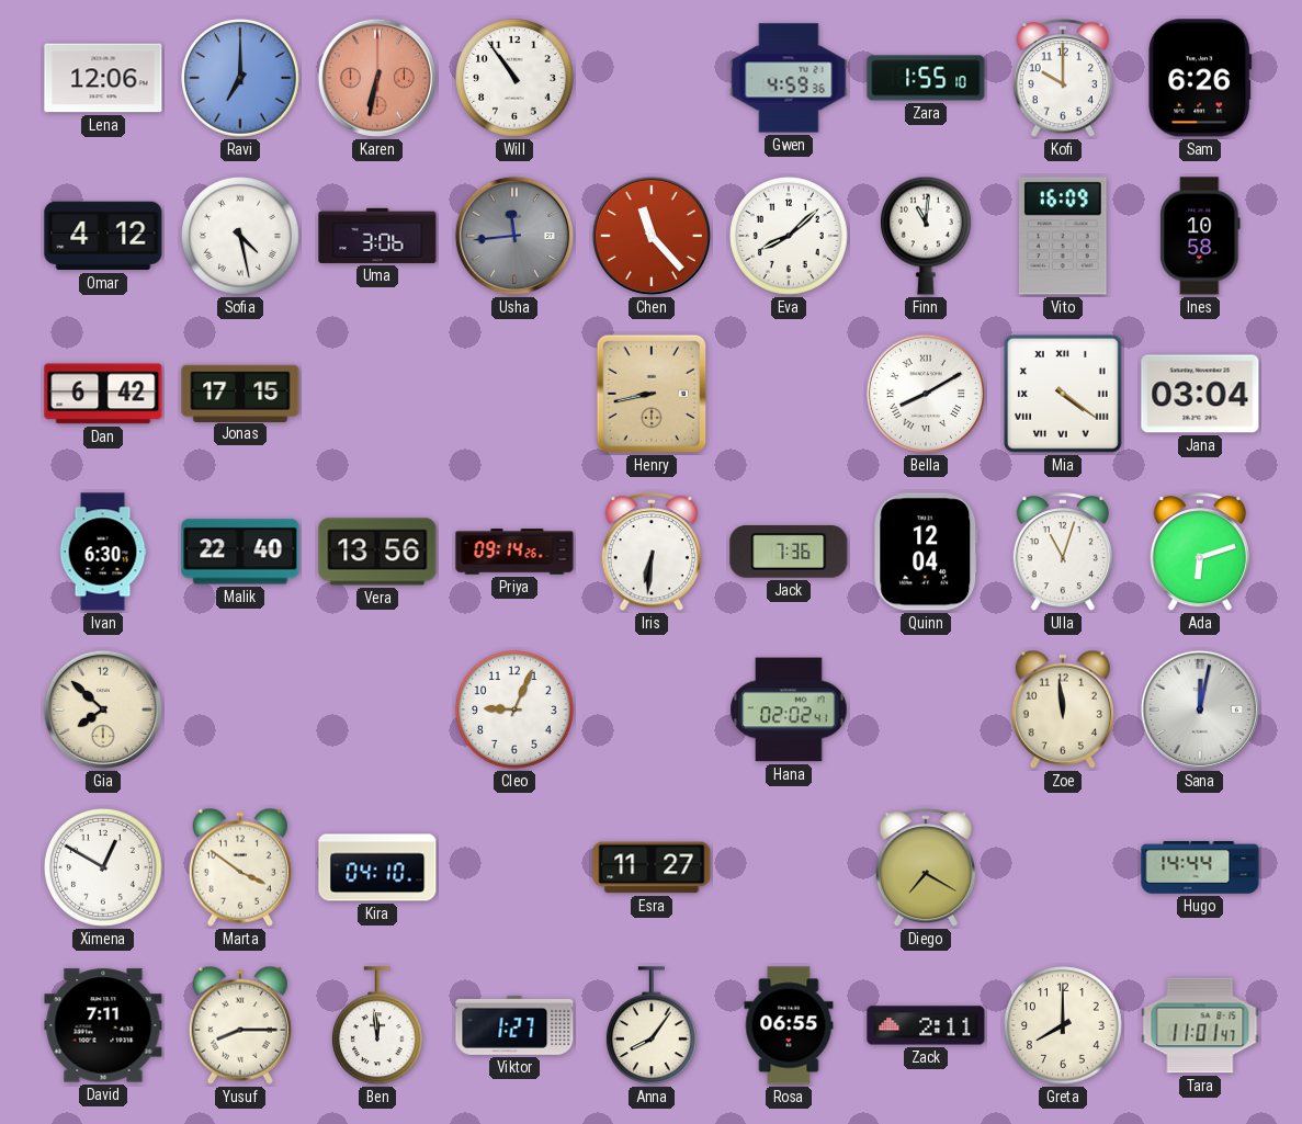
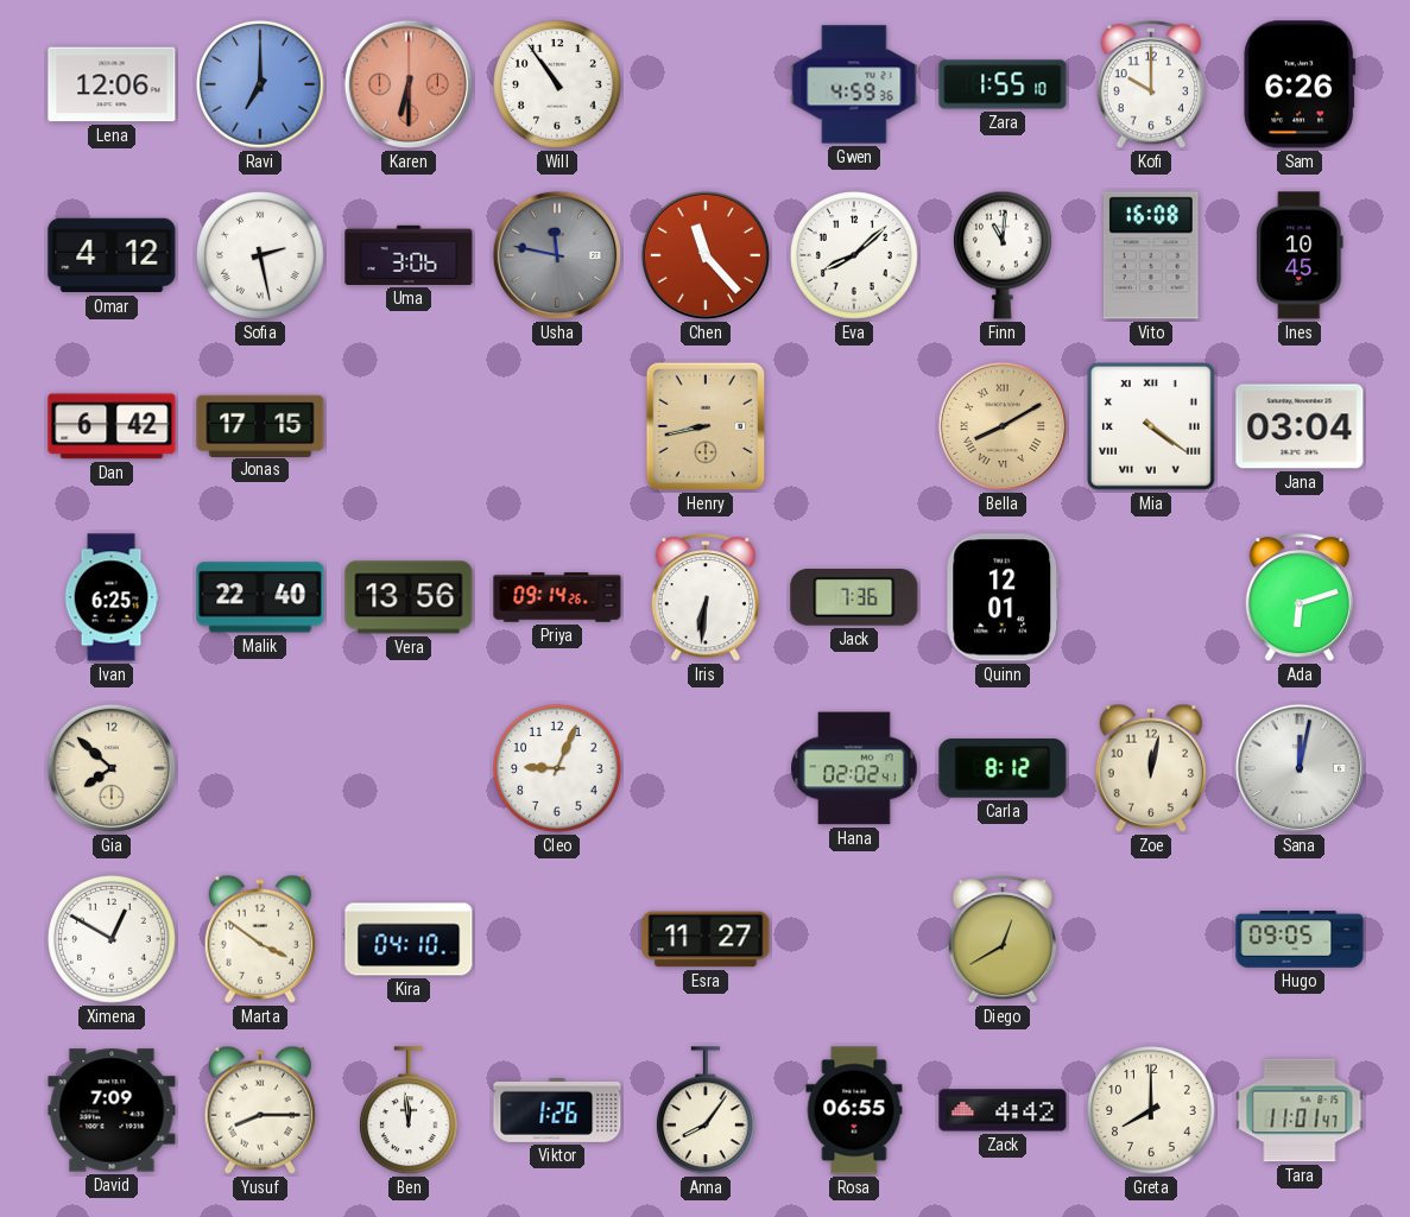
Karen: 6:32 -> 6:30
Sofia: 4:28 -> 2:28
Usha: 11:44 -> 11:47
Vito: 16:09 -> 16:08
Ines: 10:58 -> 10:45
Bella dial: white -> champagne
Ivan: 6:30 -> 6:25
Quinn: 12:04 -> 12:01
Ulla: 11:03 -> none
Carla: none -> 8:12
Zoe: 11:59 -> 12:02
Diego: 7:20 -> 12:40
Hugo: 14:44 -> 09:05
David: 7:11 -> 7:09
Viktor: 1:27 -> 1:26
Zack: 2:11 -> 4:42
